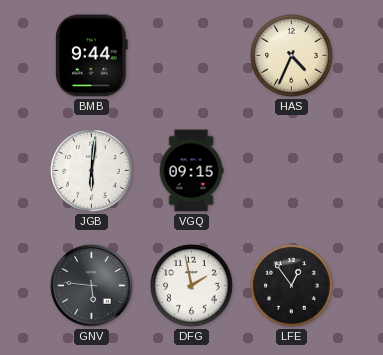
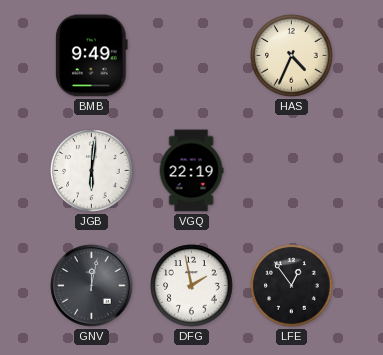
BMB: 9:44 -> 9:49
VGQ: 09:15 -> 22:19
GNV: 5:46 -> 12:02
